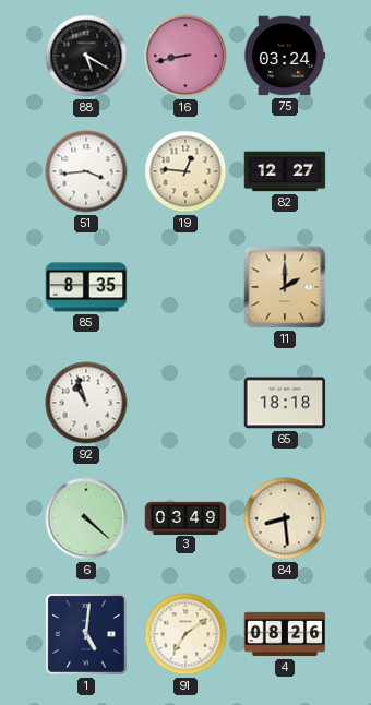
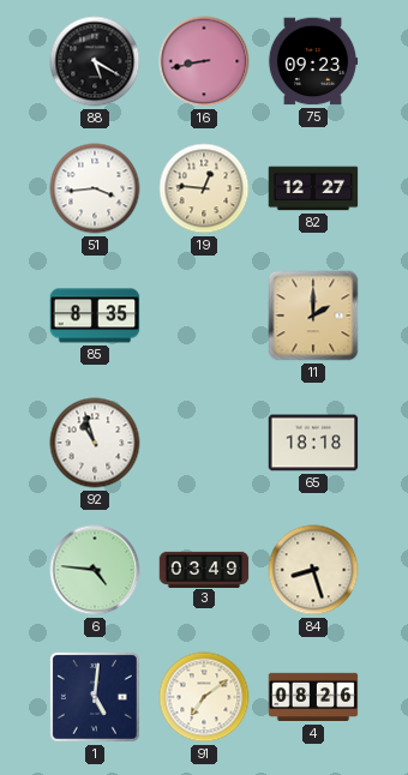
75: 03:24 -> 09:23
6: 4:22 -> 4:46
84: 8:29 -> 8:27
